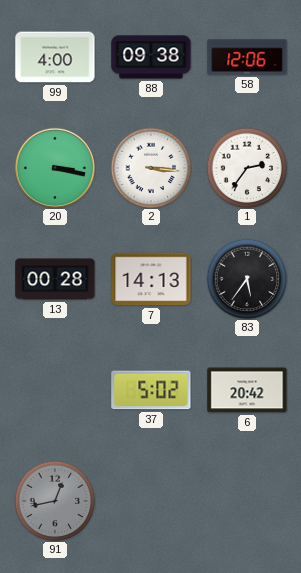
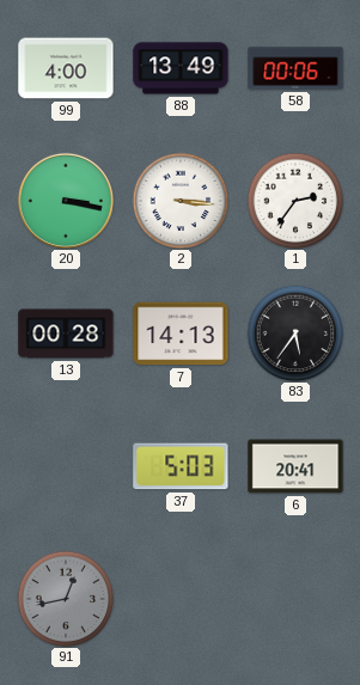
88: 09:38 -> 13:49
58: 12:06 -> 00:06
37: 5:02 -> 5:03
6: 20:42 -> 20:41
